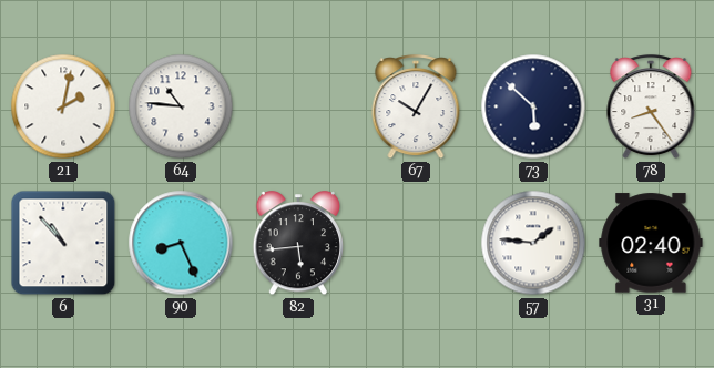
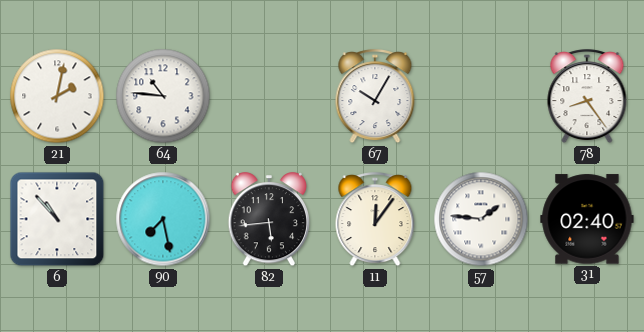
73: 5:52 -> none
90: 8:26 -> 7:28
11: none -> 12:06
